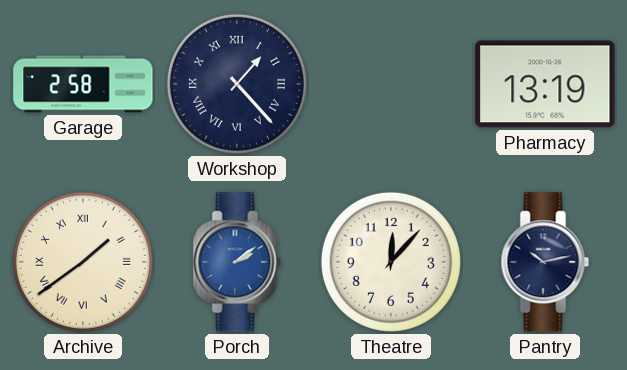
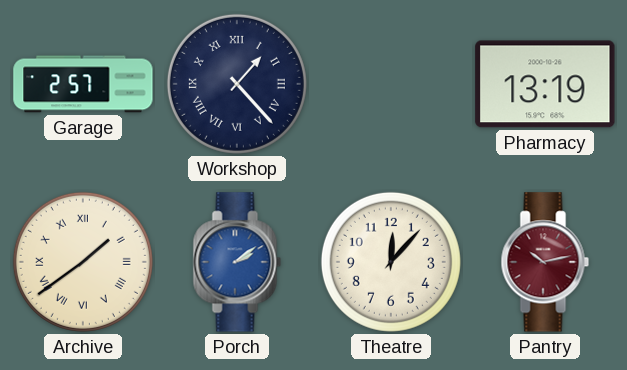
Garage: 2:58 -> 2:57
Pantry dial: navy -> burgundy
